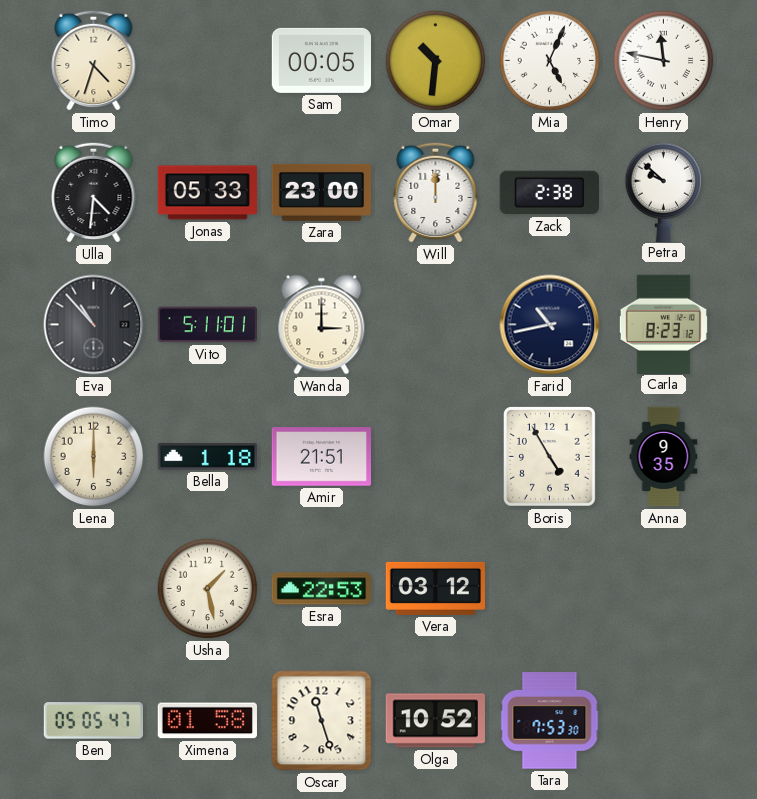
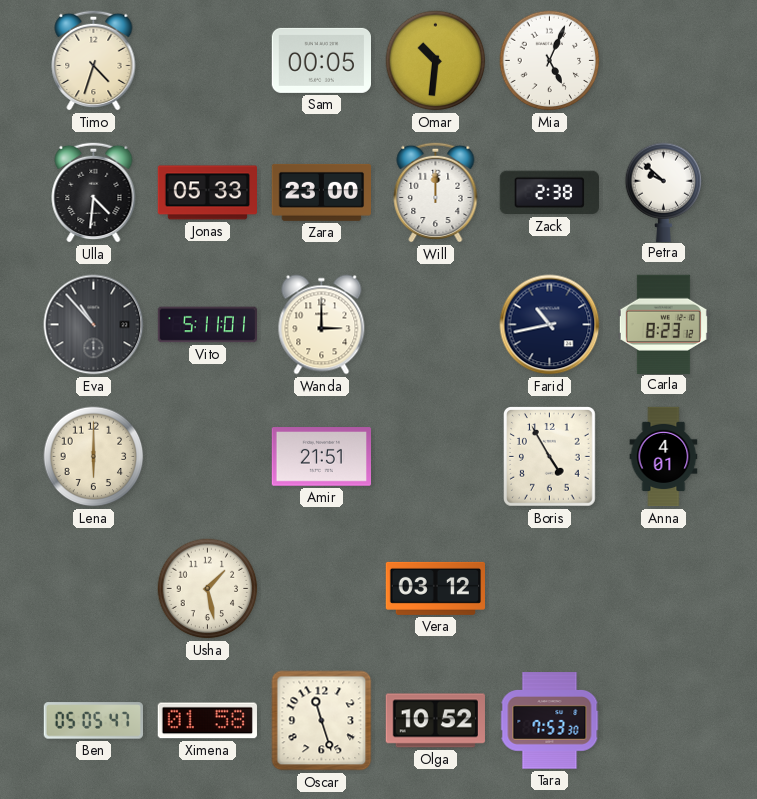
Henry: 11:47 -> none
Bella: 1:18 -> none
Anna: 9:35 -> 4:01
Esra: 22:53 -> none
